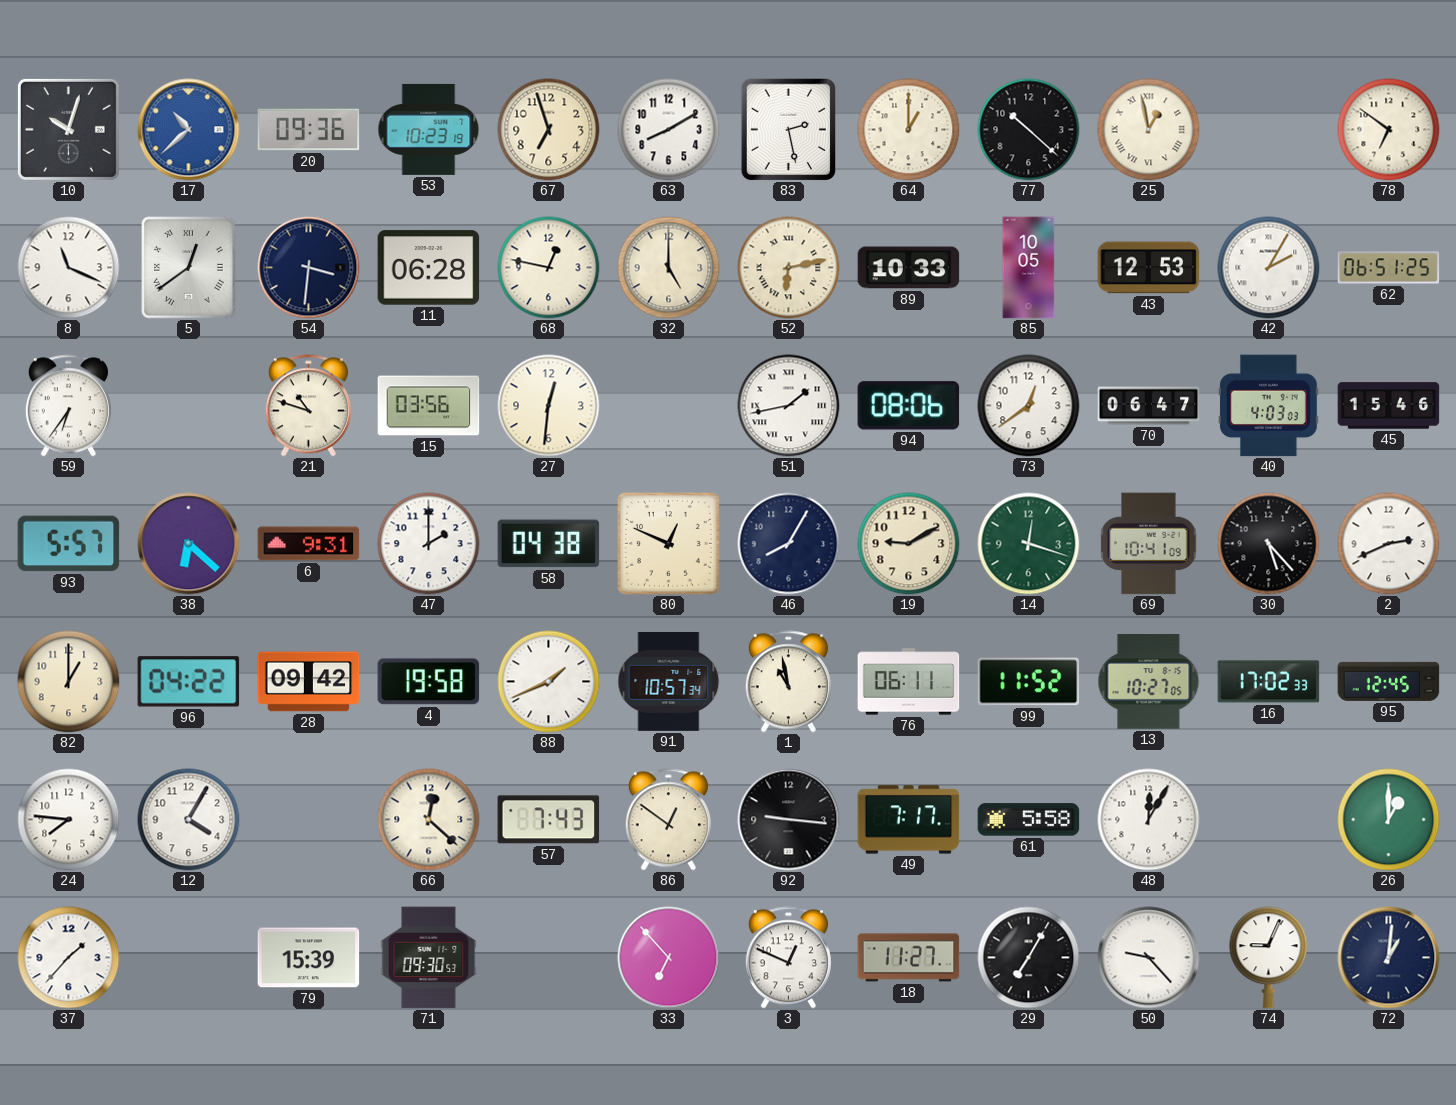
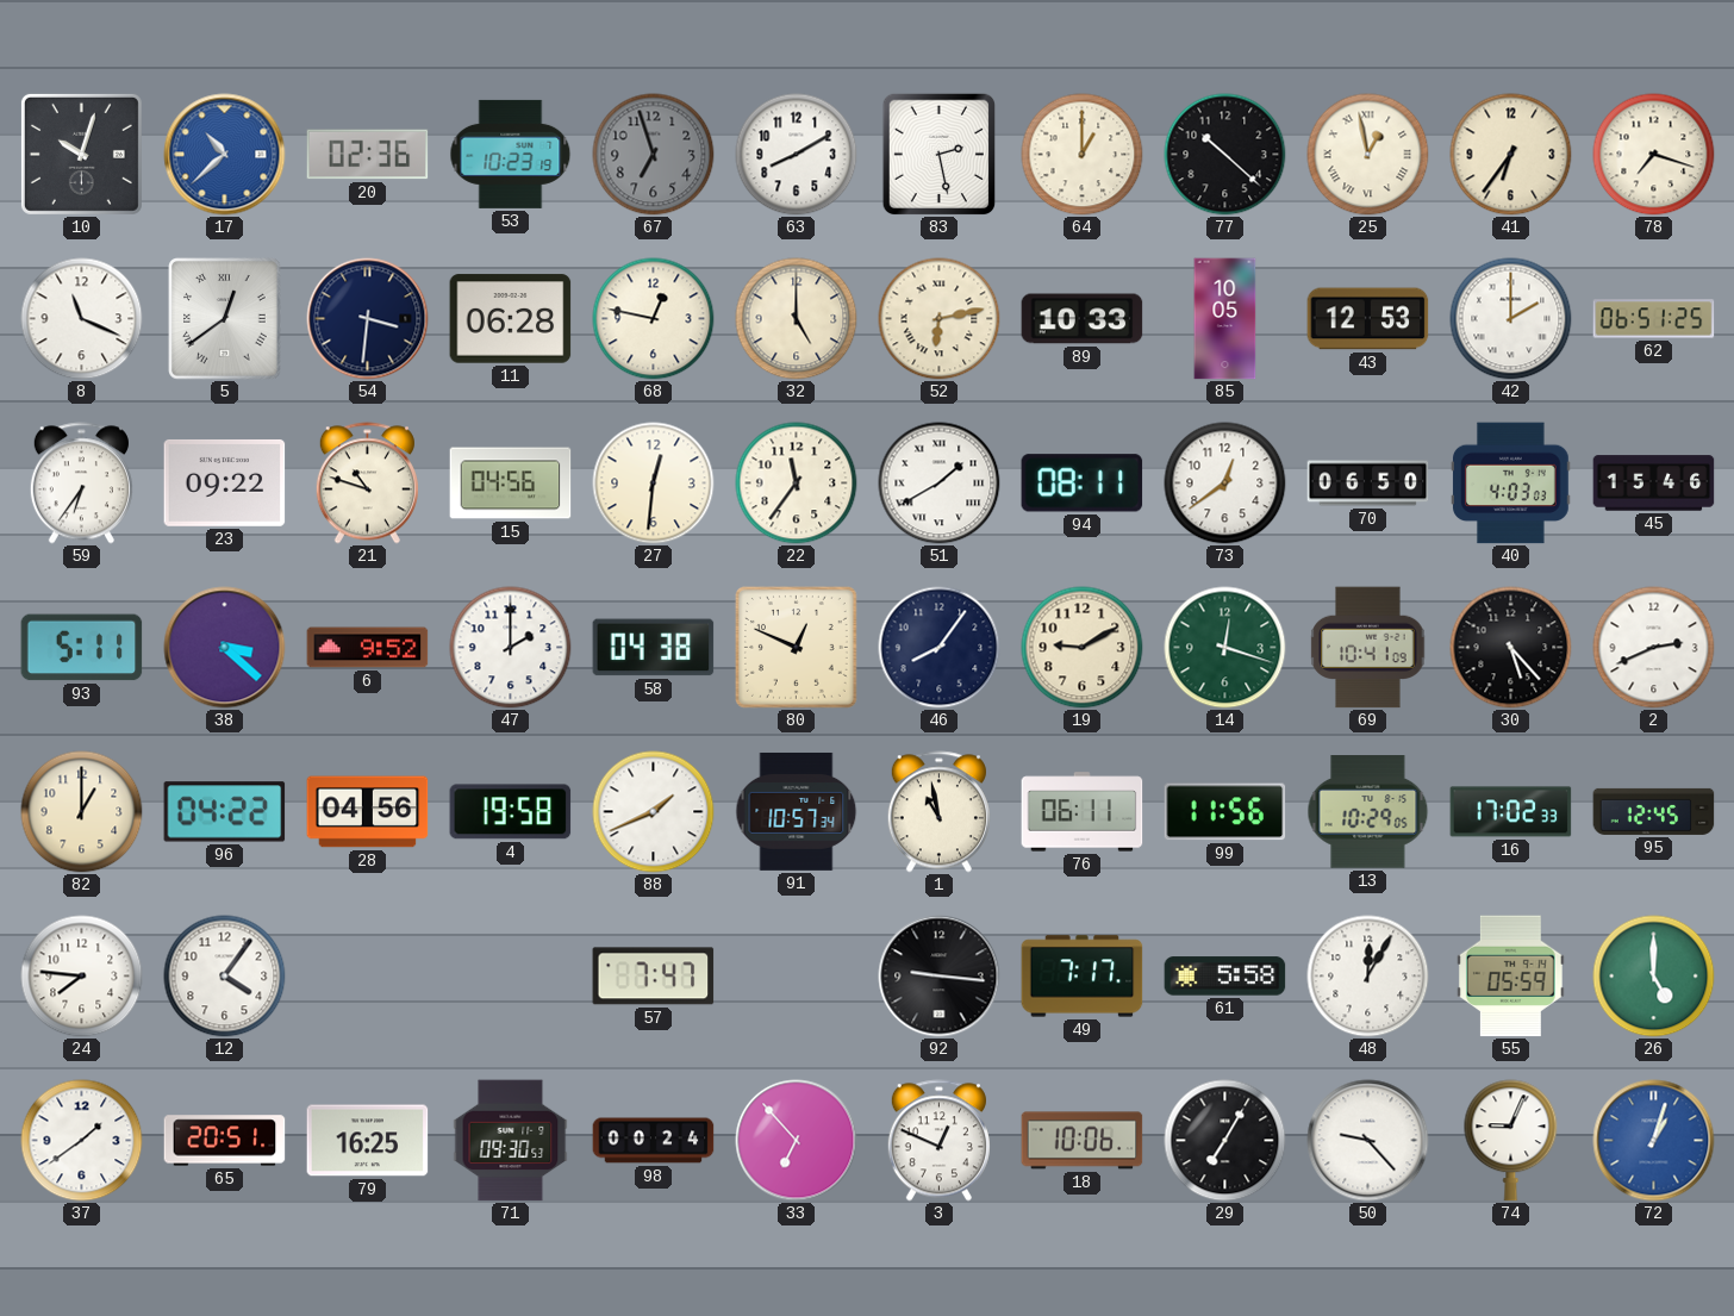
20: 09:36 -> 02:36
67 dial: cream -> grey
41: none -> 6:36
78: 6:51 -> 7:18
42: 2:05 -> 2:00
23: none -> 09:22
15: 03:56 -> 04:56
22: none -> 11:36
51: 1:43 -> 1:40
94: 08:06 -> 08:11
70: 06:47 -> 06:50
93: 5:57 -> 5:11
38: 6:22 -> 3:22
6: 9:31 -> 9:52
46: 8:05 -> 8:06
28: 09:42 -> 04:56
99: 11:52 -> 11:56
13: 10:27 -> 10:29
12: 4:05 -> 4:06
66: 12:22 -> none
57: 7:43 -> 7:47
86: 12:51 -> none
55: none -> 05:59
26: 1:00 -> 5:00
37: 1:37 -> 1:39
65: none -> 20:51
79: 15:39 -> 16:25
98: none -> 00:24
18: 11:27 -> 10:06
72: 1:01 -> 1:03
72 dial: navy -> blue
